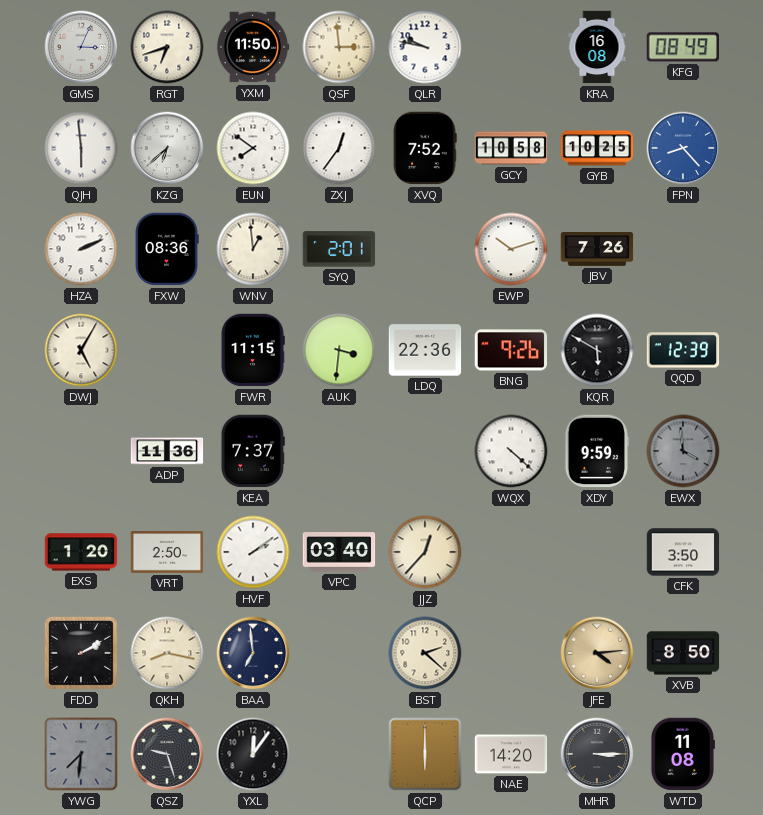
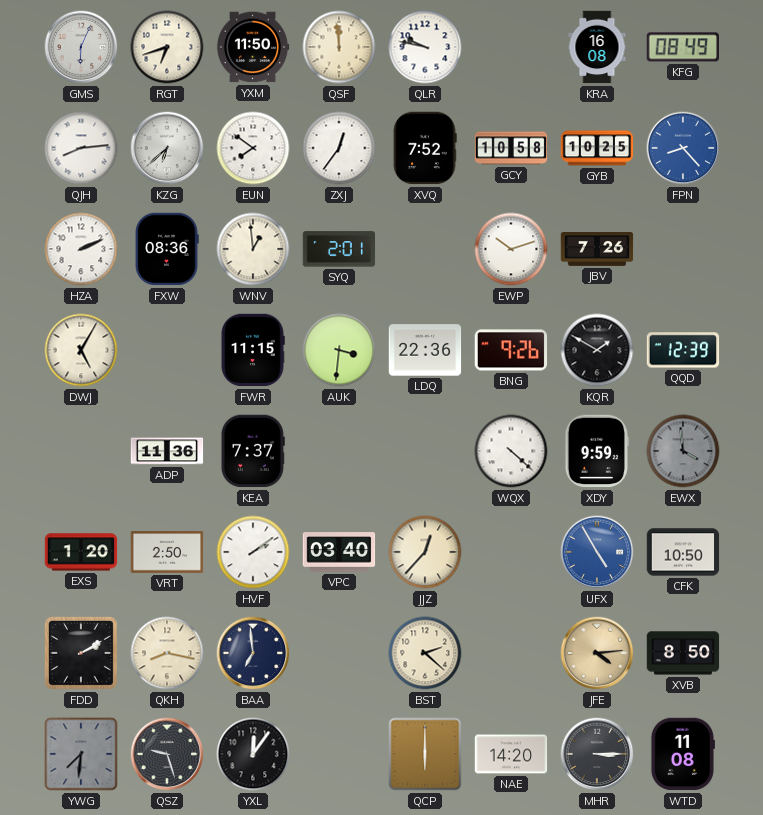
GMS: 3:04 -> 6:04
QSF: 2:59 -> 11:59
QJH: 5:59 -> 8:14
KQR: 5:50 -> 1:50
UFX: none -> 4:55
CFK: 3:50 -> 10:50
